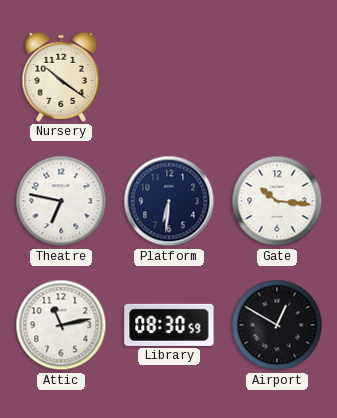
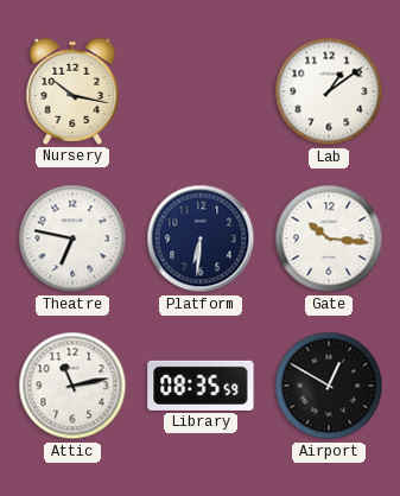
Nursery: 10:21 -> 10:17
Lab: none -> 1:09
Library: 08:30 -> 08:35
